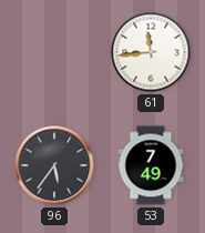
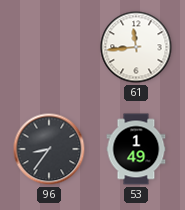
96: 5:36 -> 8:36
53: 7:49 -> 1:49
